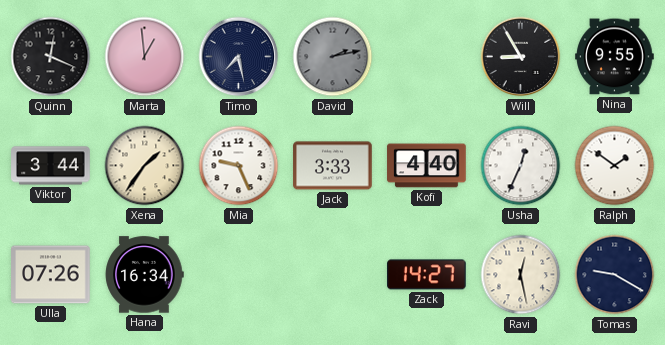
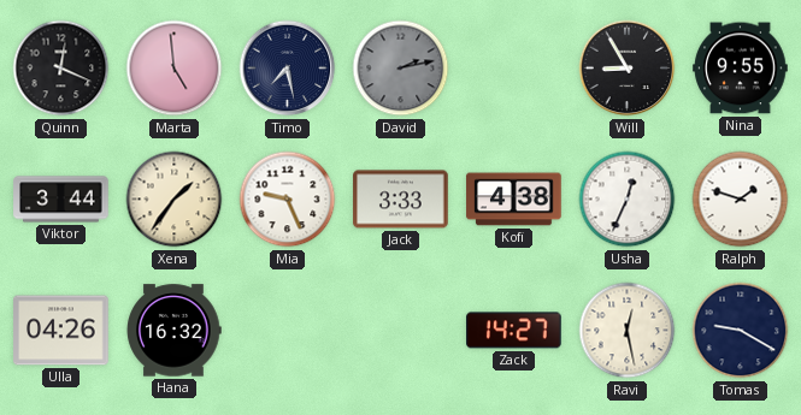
Marta: 12:59 -> 4:59
Kofi: 4:40 -> 4:38
Ralph: 1:51 -> 1:48
Ulla: 07:26 -> 04:26
Hana: 16:34 -> 16:32
